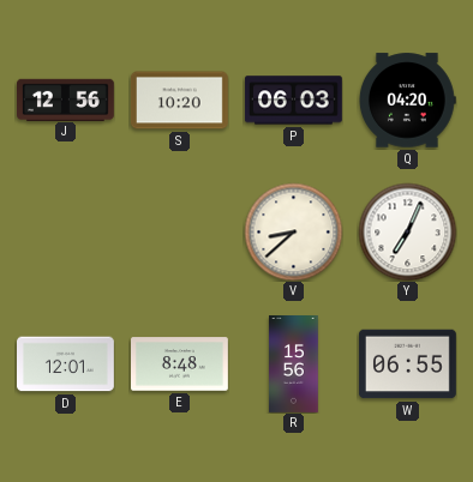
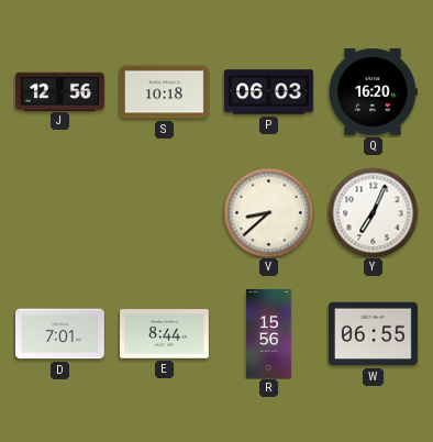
S: 10:20 -> 10:18
Q: 04:20 -> 16:20
D: 12:01 -> 7:01
E: 8:48 -> 8:44
